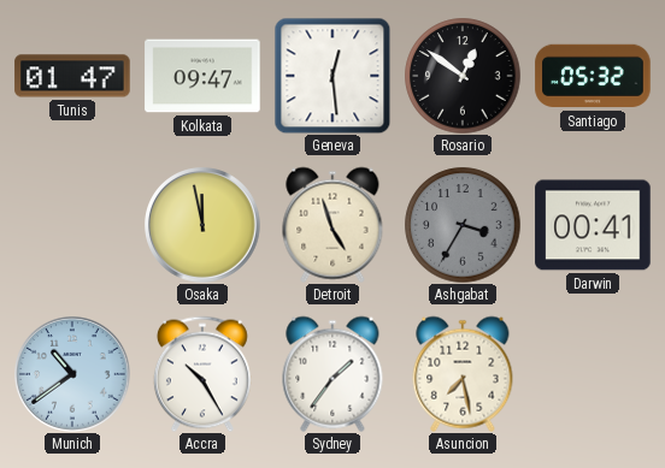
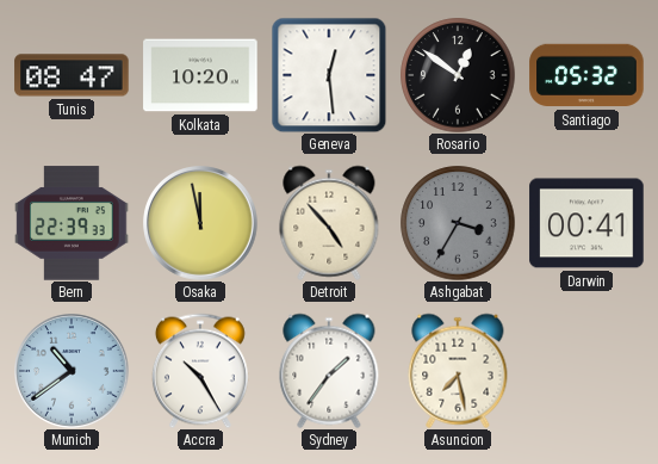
Tunis: 01:47 -> 08:47
Kolkata: 09:47 -> 10:20
Bern: none -> 22:39
Detroit: 4:57 -> 4:53
